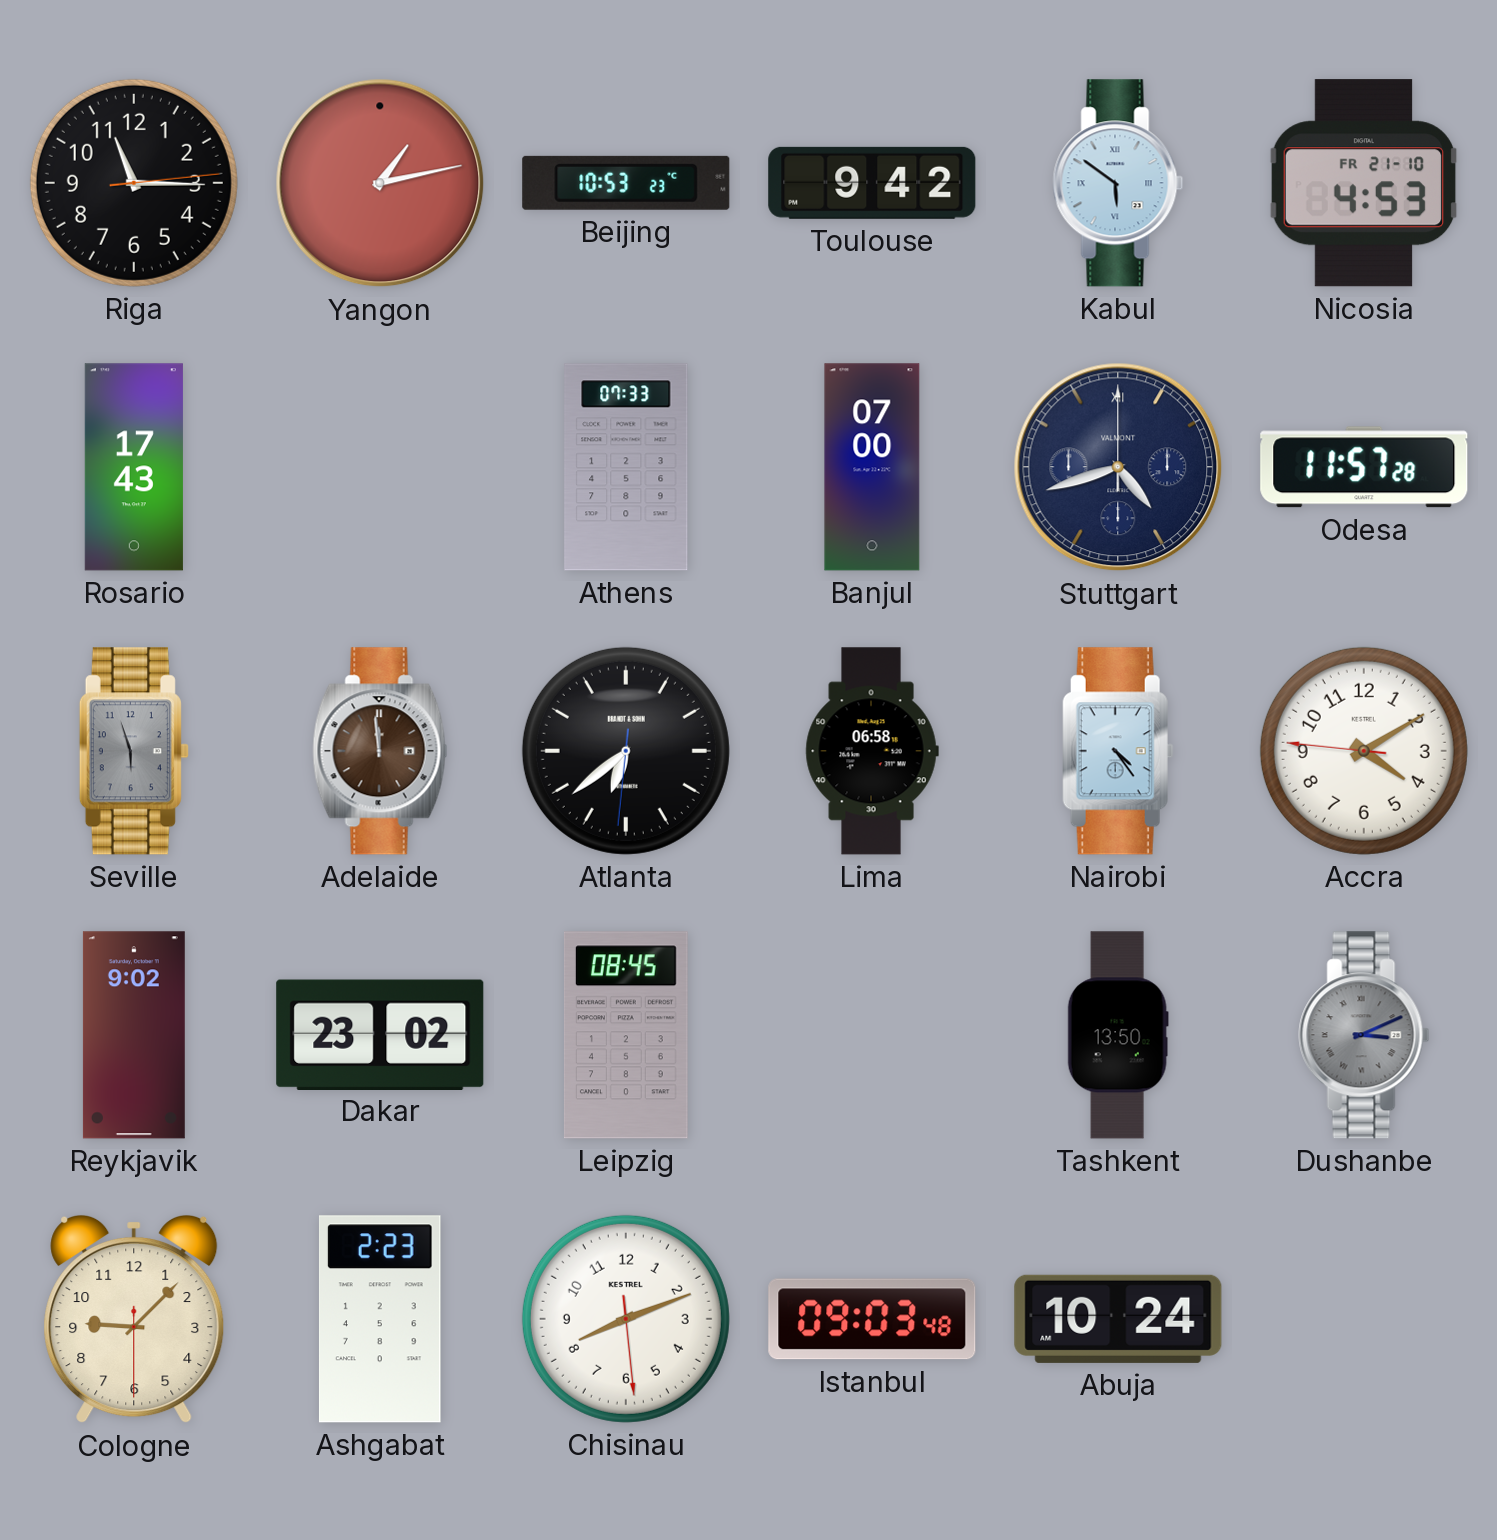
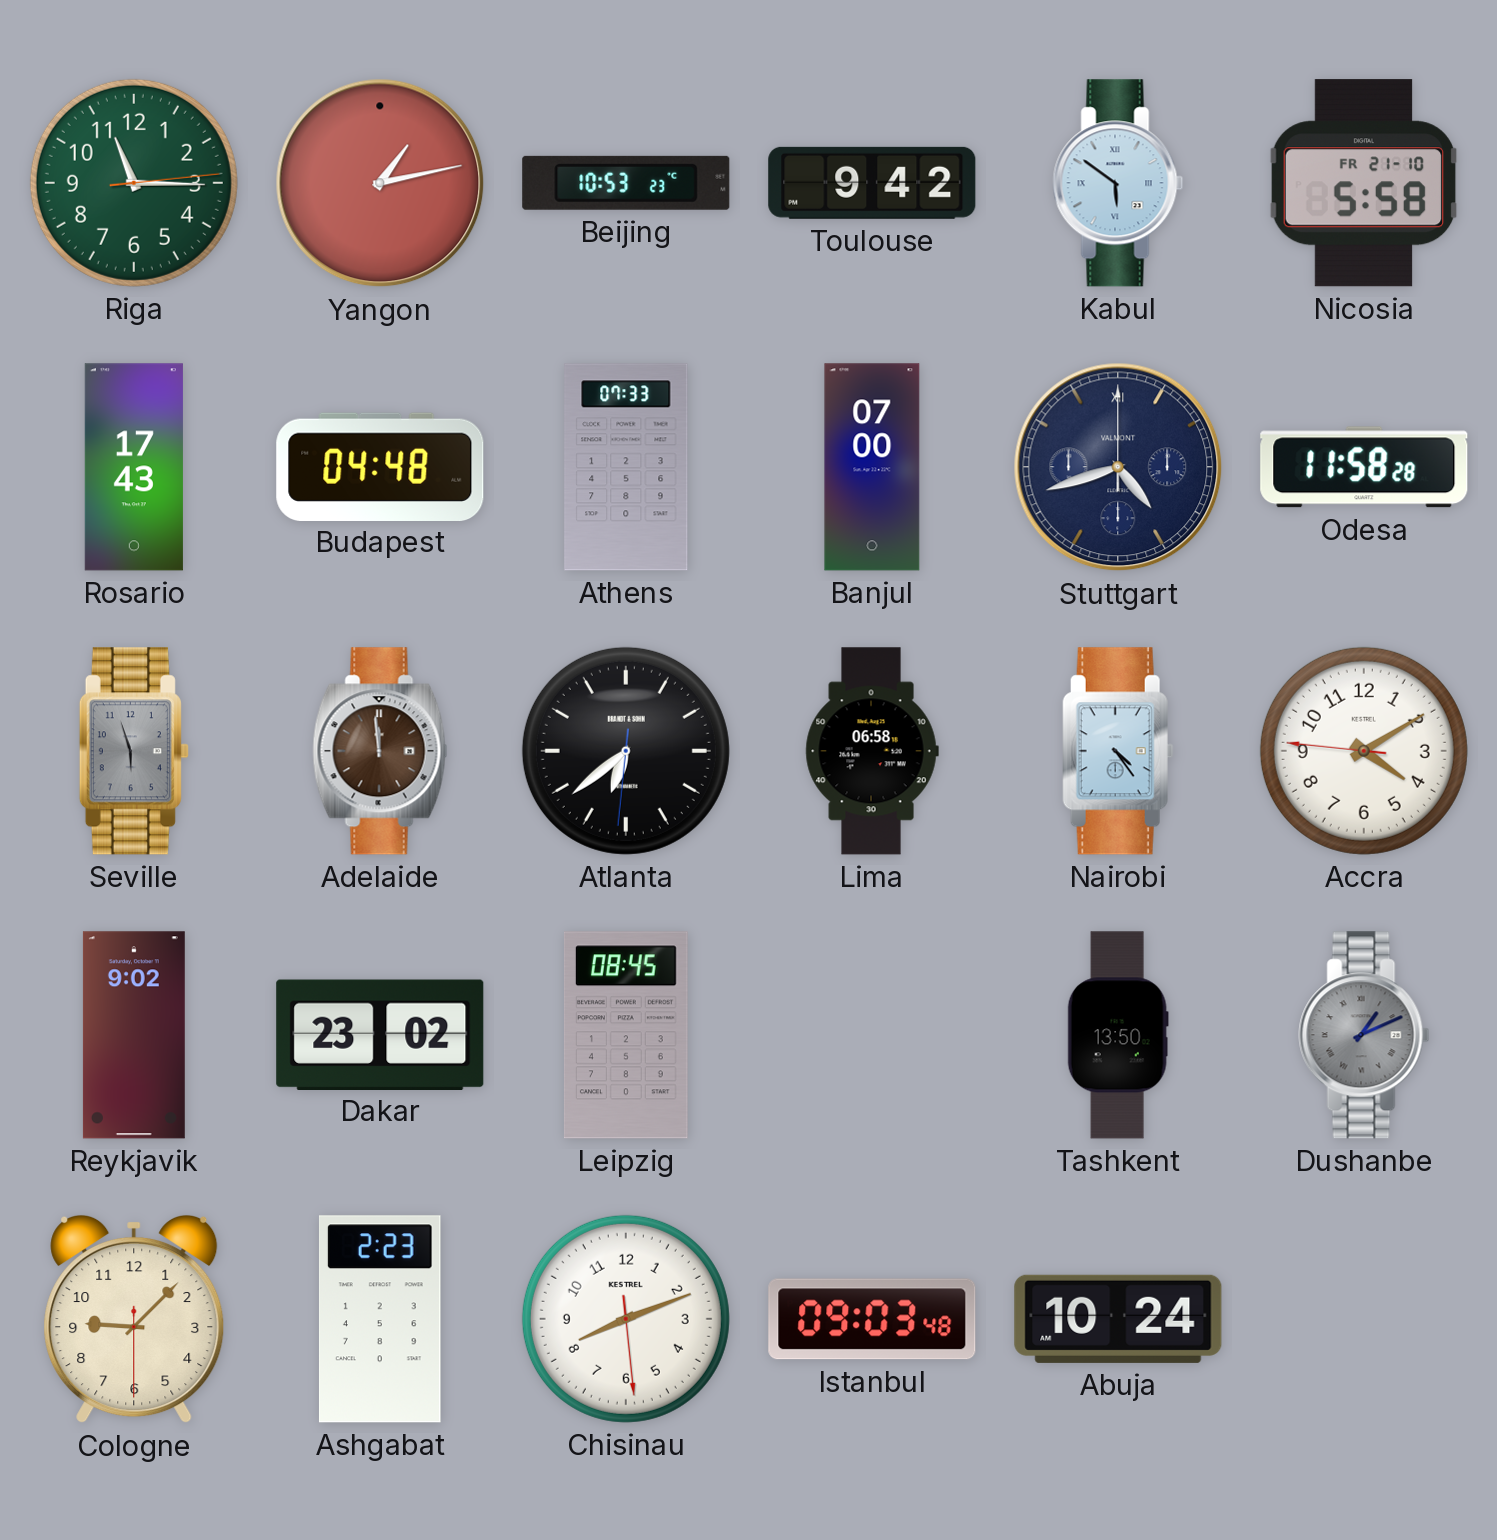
Riga dial: black -> green
Nicosia: 4:53 -> 5:58
Budapest: none -> 04:48
Odesa: 11:57 -> 11:58
Dushanbe: 3:11 -> 1:11
